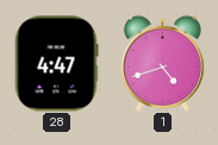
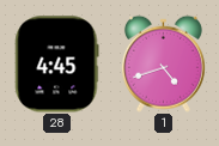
28: 4:47 -> 4:45
